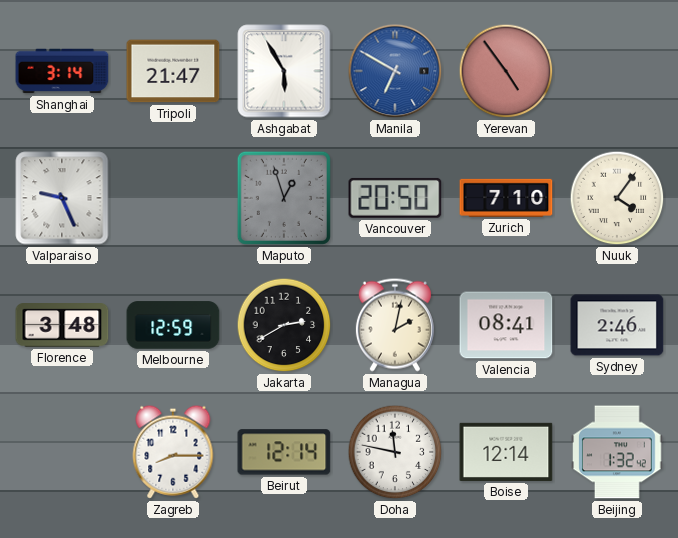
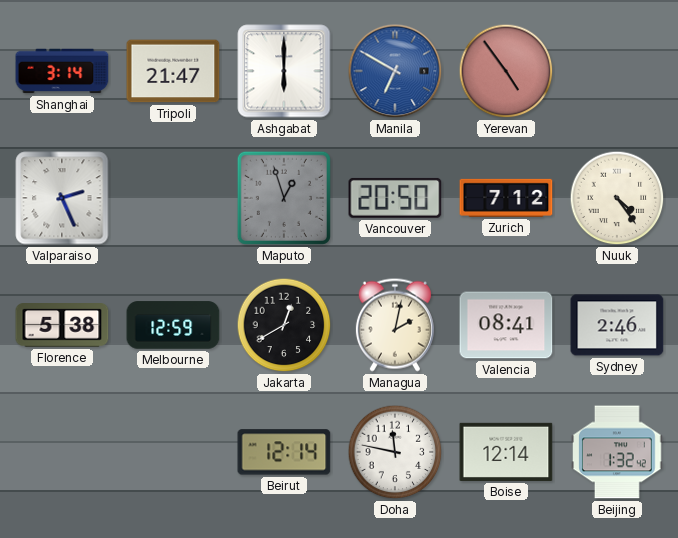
Ashgabat: 5:55 -> 6:00
Valparaiso: 9:26 -> 2:26
Zurich: 7:10 -> 7:12
Nuuk: 4:06 -> 4:24
Florence: 3:48 -> 5:38
Jakarta: 2:40 -> 12:40
Zagreb: 8:15 -> none
